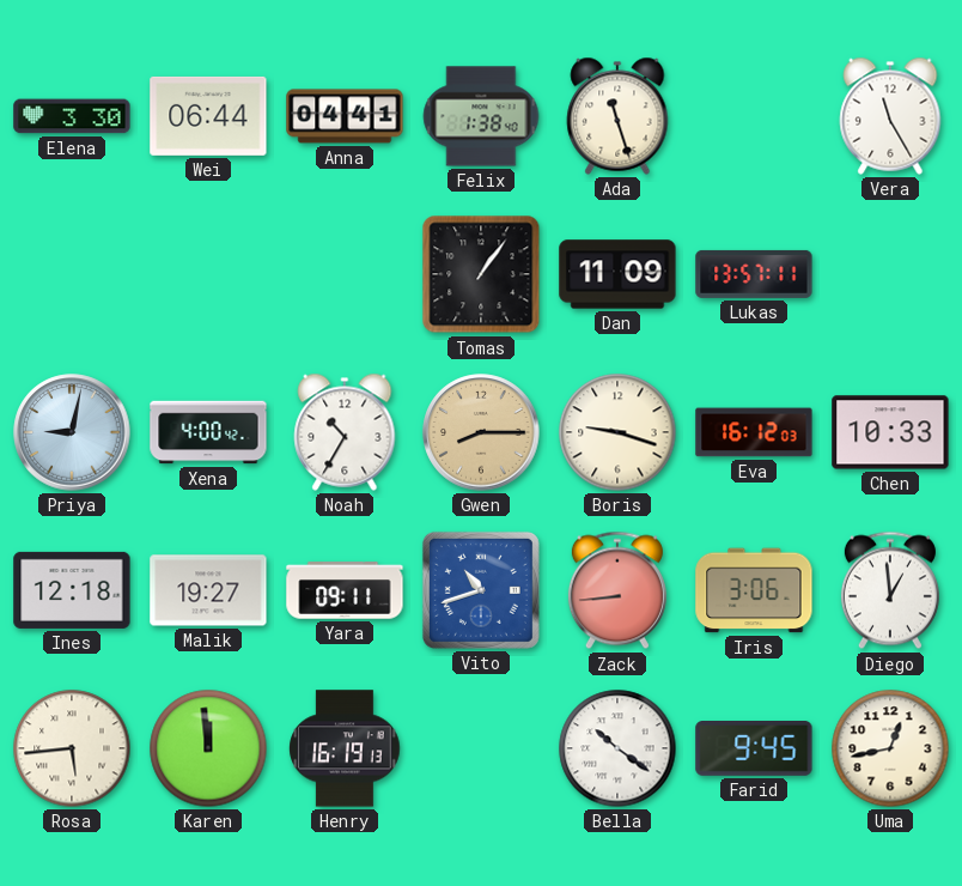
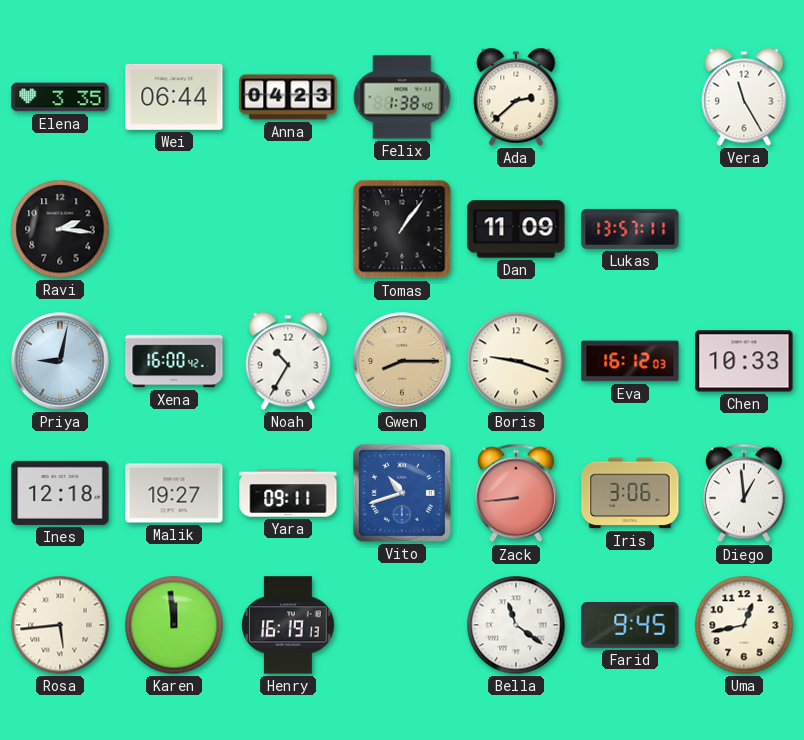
Elena: 3:30 -> 3:35
Anna: 04:41 -> 04:23
Ada: 11:27 -> 2:38
Ravi: none -> 2:16
Xena: 4:00 -> 16:00
Bella: 10:21 -> 11:21
